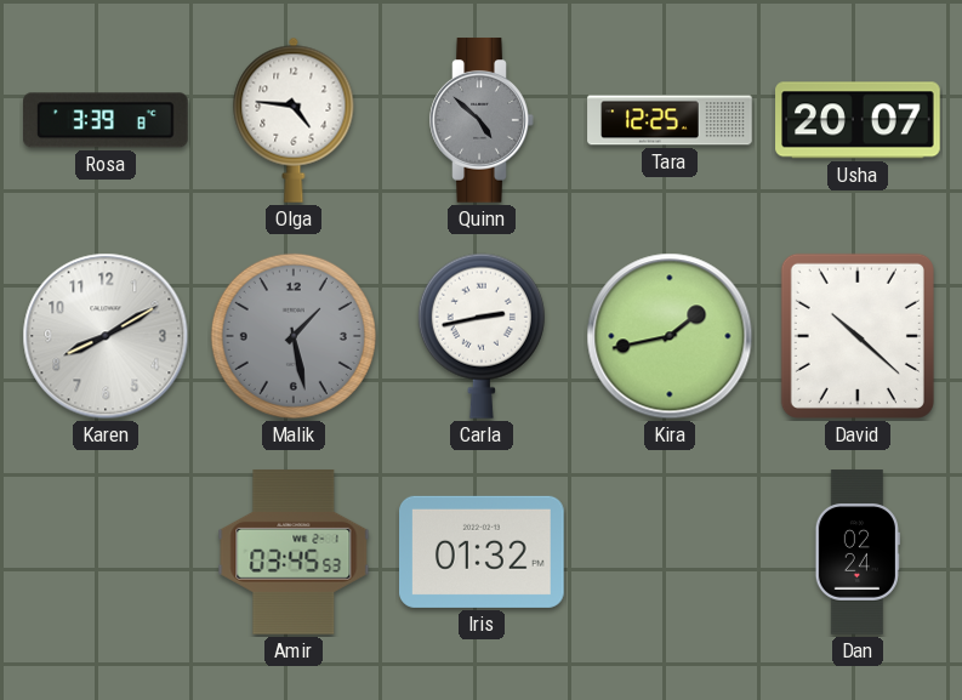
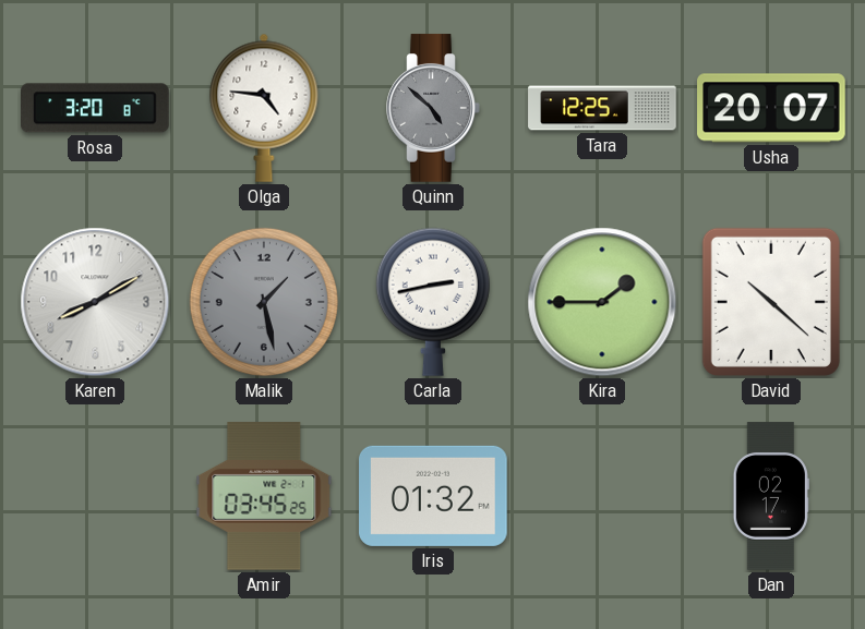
Rosa: 3:39 -> 3:20
Kira: 1:43 -> 1:45
Amir: 03:45:53 -> 03:45:25
Dan: 02:24 -> 02:17
